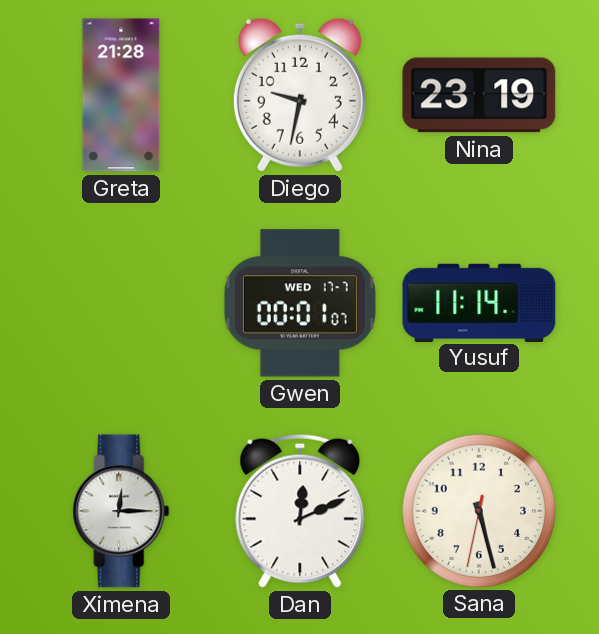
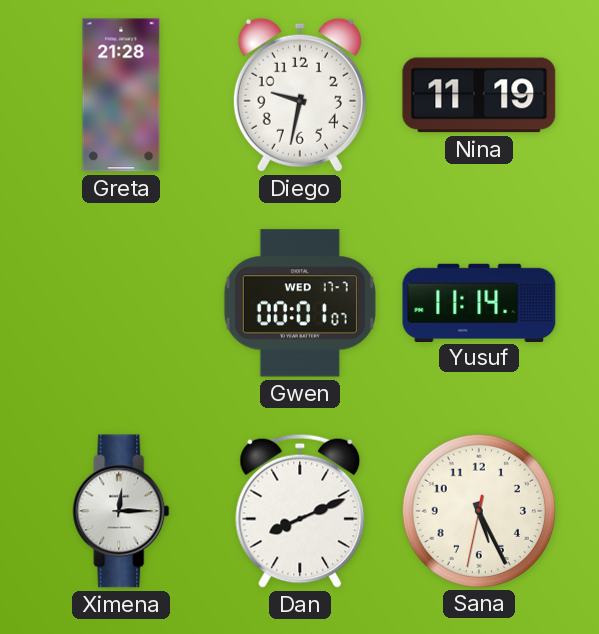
Nina: 23:19 -> 11:19
Dan: 12:11 -> 8:11
Sana: 5:27 -> 5:25
